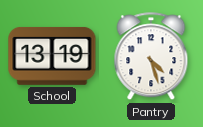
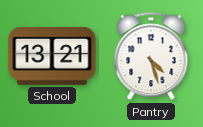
School: 13:19 -> 13:21
